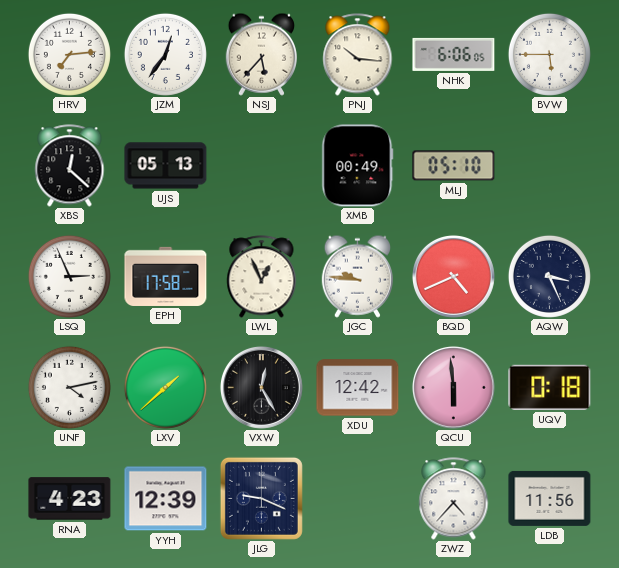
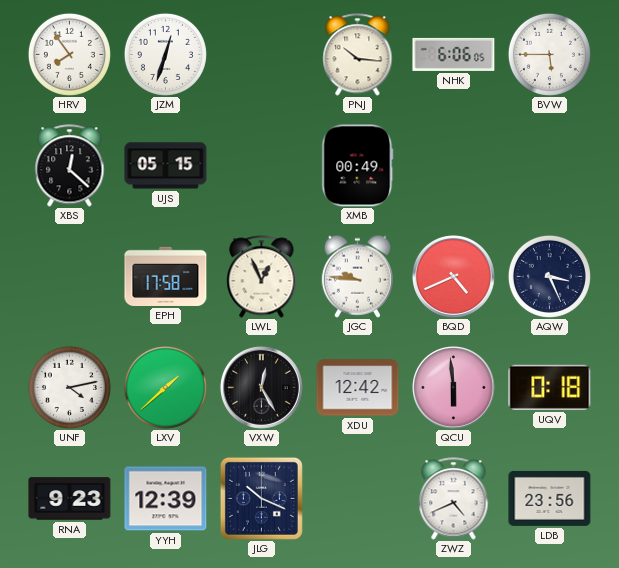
HRV: 7:14 -> 7:54
JZM: 12:36 -> 12:33
NSJ: 5:37 -> none
UJS: 05:13 -> 05:15
MLJ: 05:10 -> none
LSQ: 2:56 -> none
RNA: 4:23 -> 9:23
JLG: 9:19 -> 10:19
ZWZ: 4:37 -> 4:41
LDB: 11:56 -> 23:56
